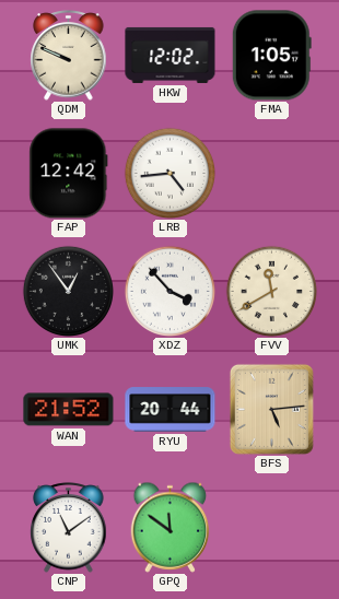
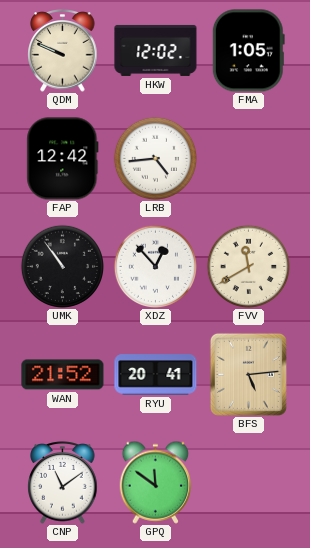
UMK: 12:54 -> 10:54
XDZ: 3:53 -> 12:53
RYU: 20:44 -> 20:41
